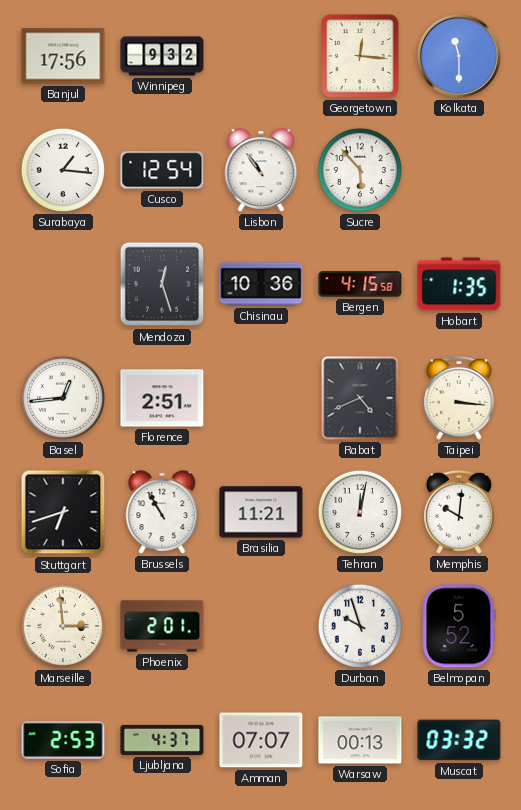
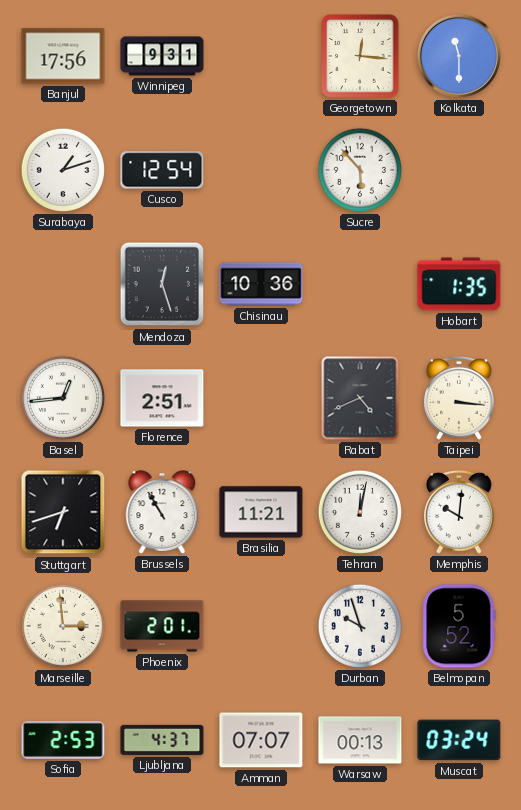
Winnipeg: 9:32 -> 9:31
Surabaya: 1:16 -> 1:12
Lisbon: 10:54 -> none
Bergen: 4:15 -> none
Muscat: 03:32 -> 03:24
